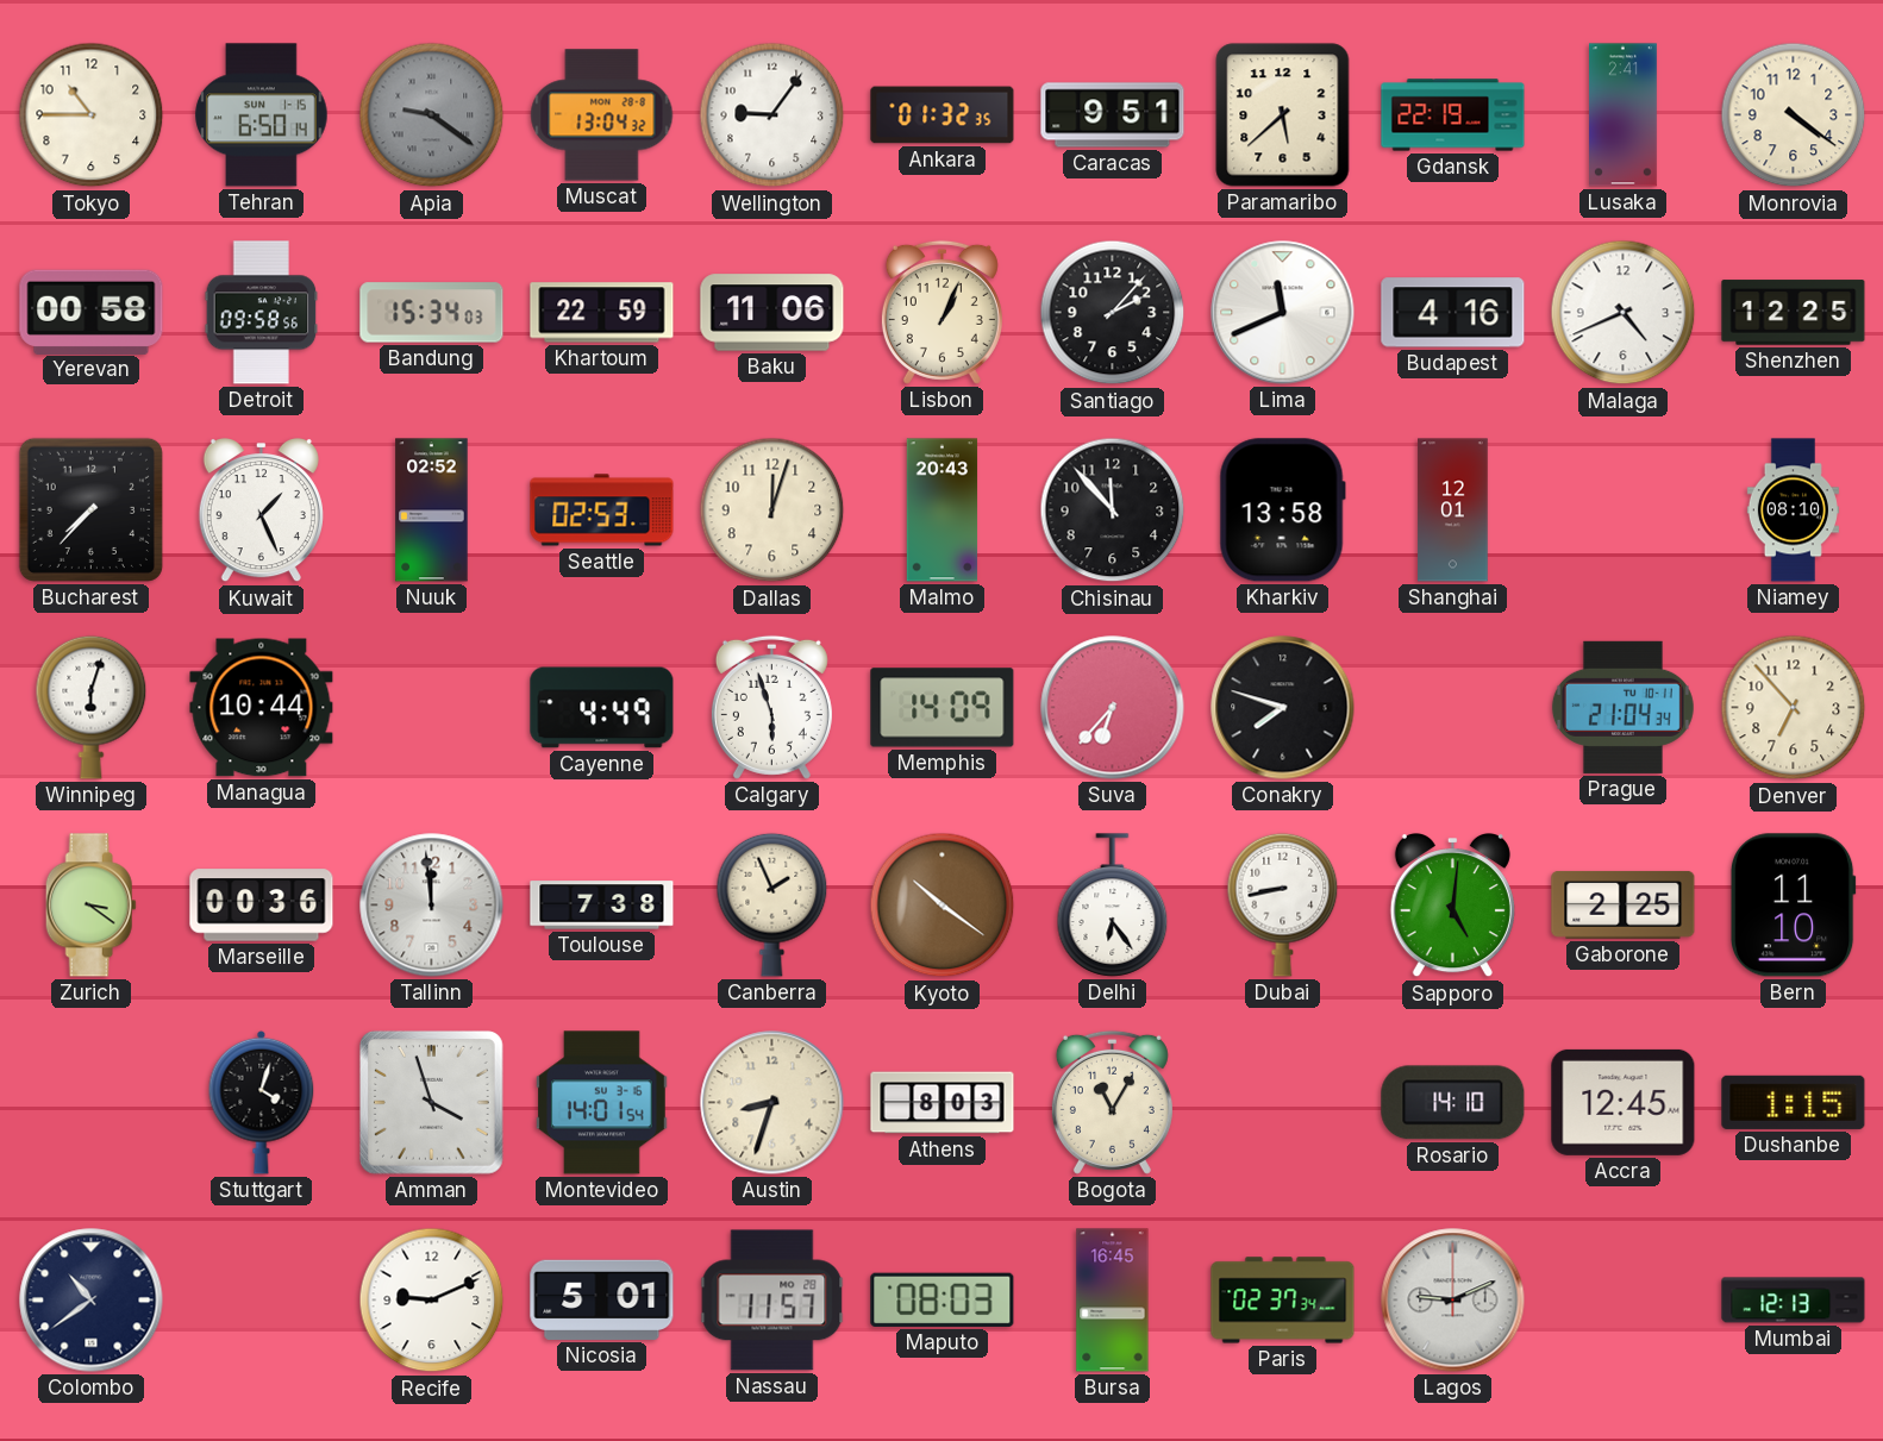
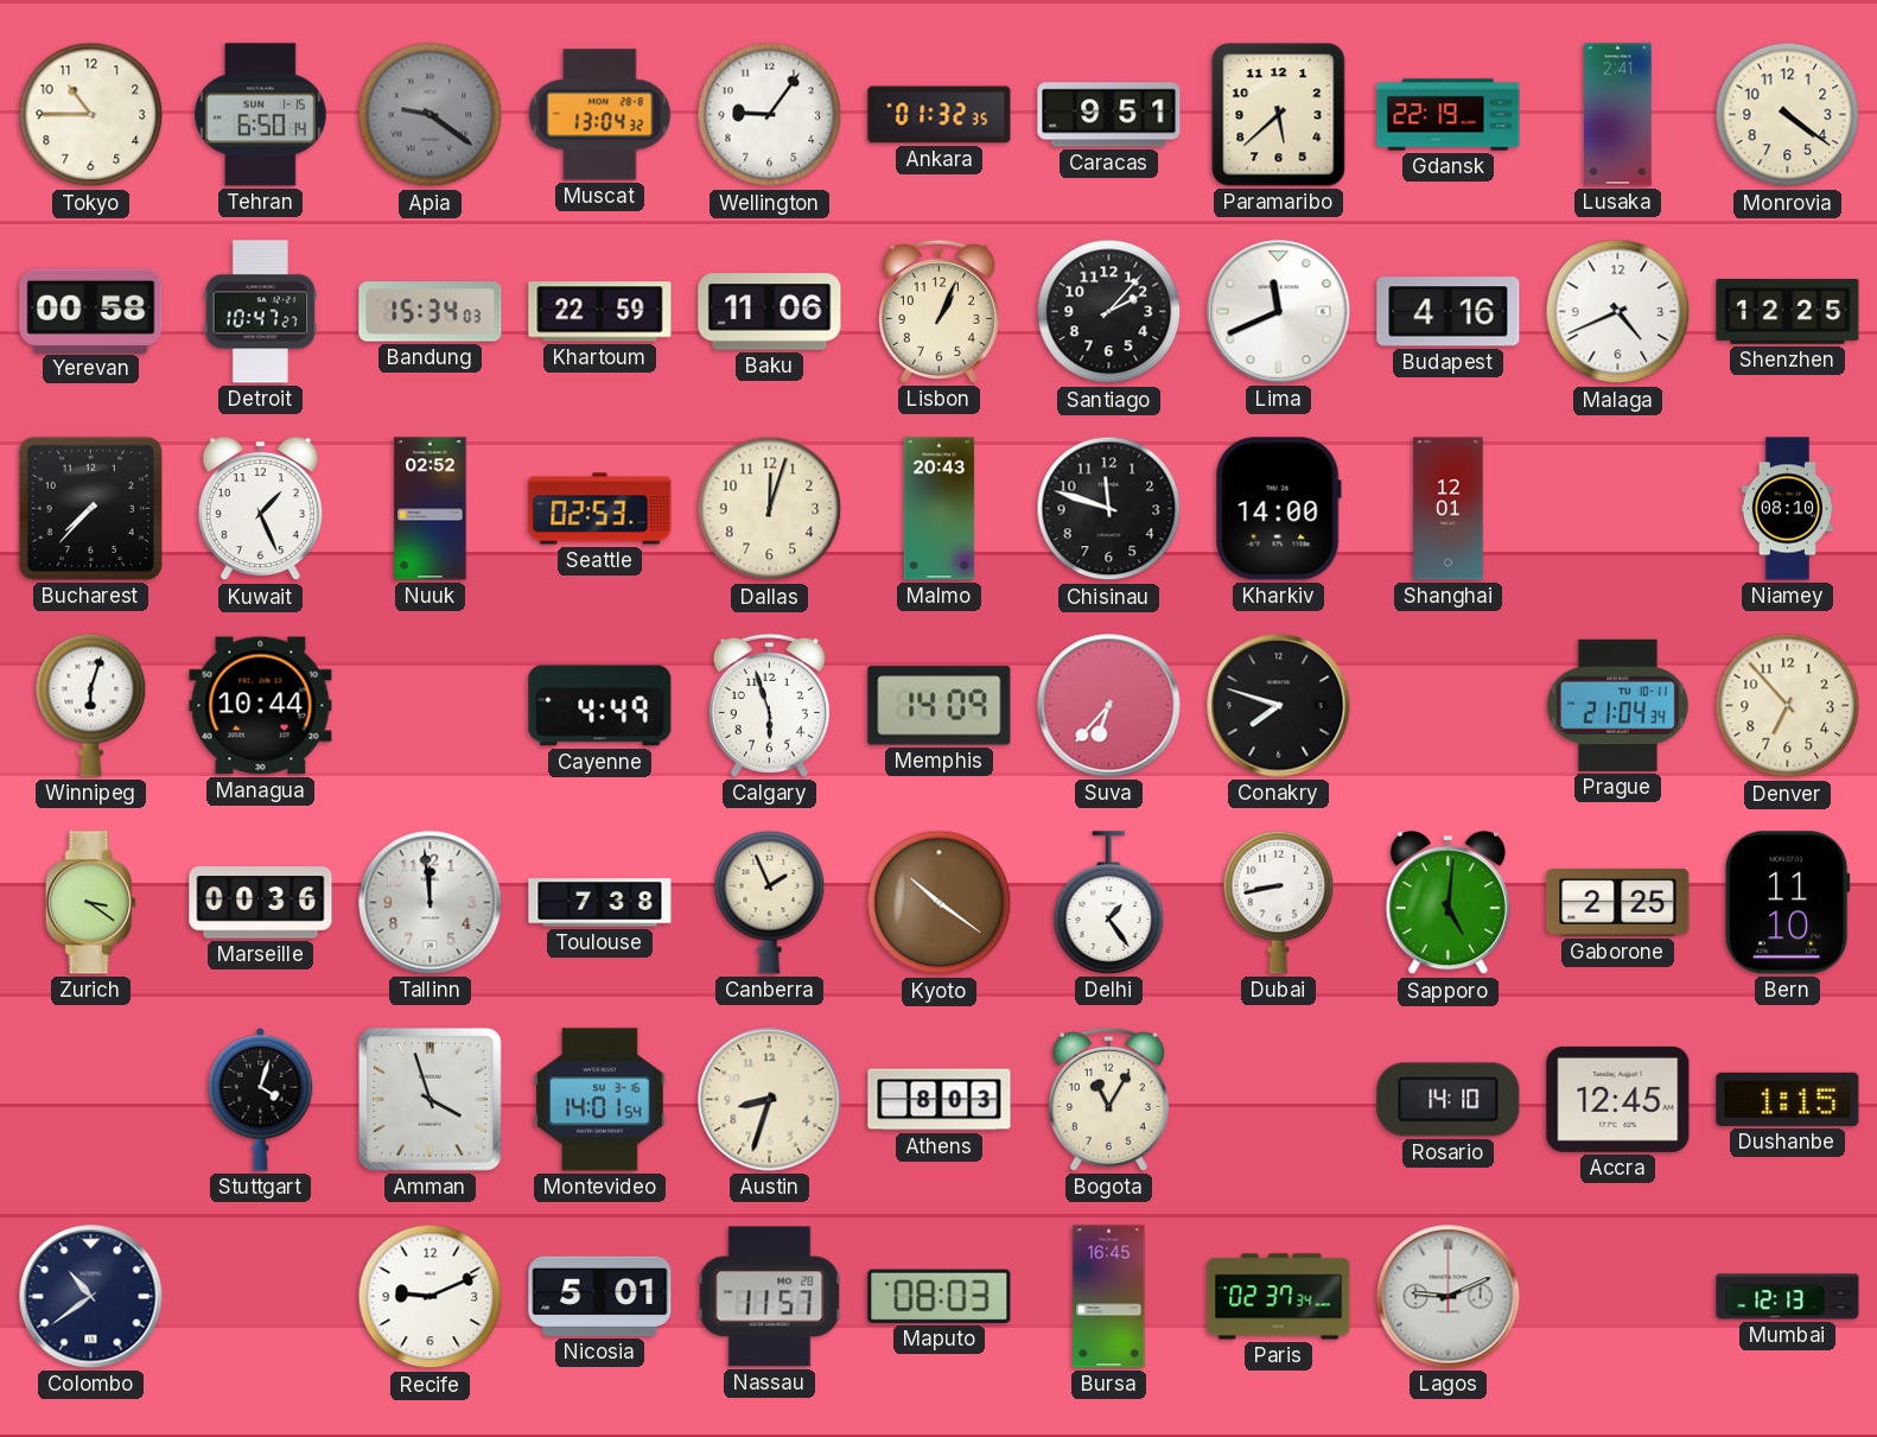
Detroit: 09:58 -> 10:47
Chisinau: 11:53 -> 11:48
Kharkiv: 13:58 -> 14:00
Delhi: 6:24 -> 1:24
